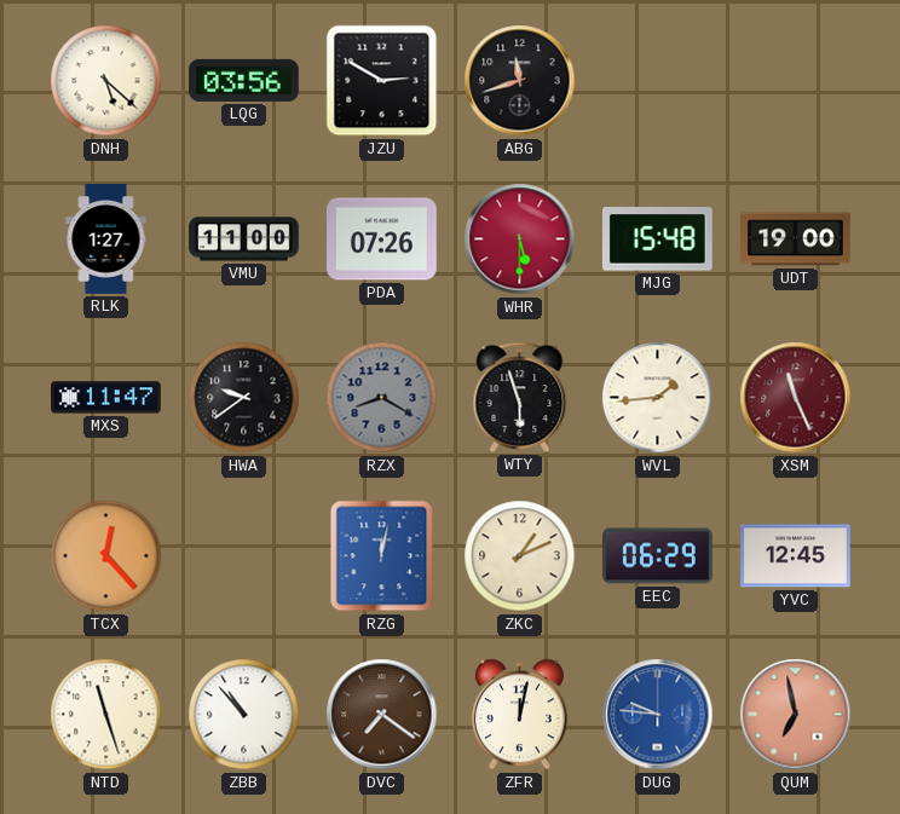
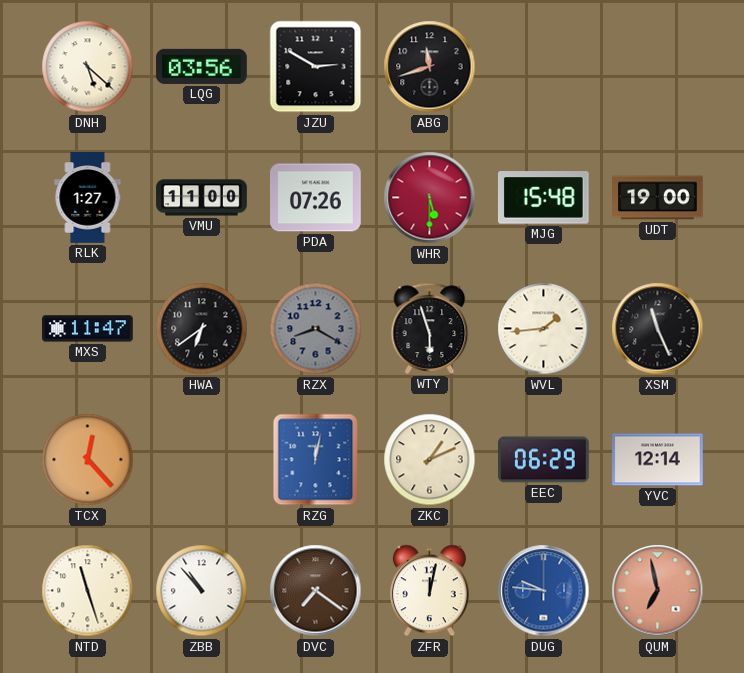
HWA: 9:39 -> 6:39
XSM dial: burgundy -> black
YVC: 12:45 -> 12:14
